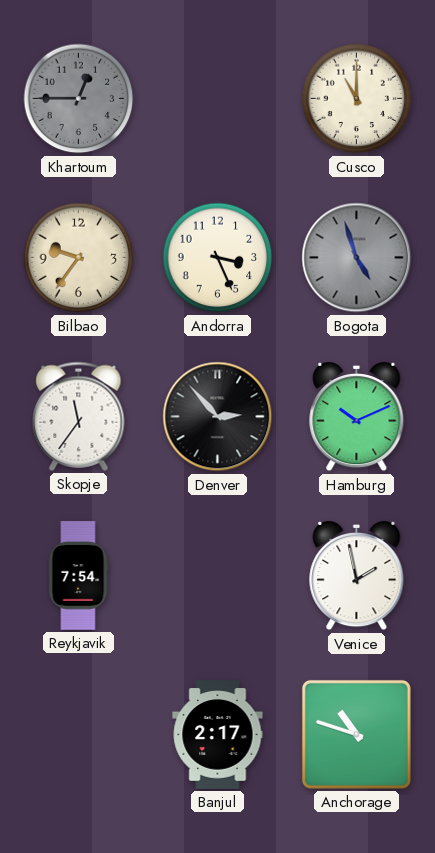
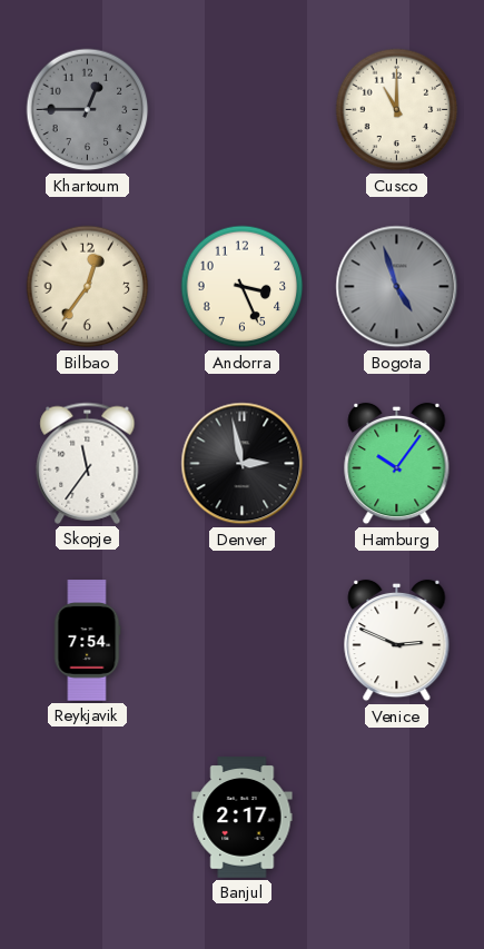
Bilbao: 9:36 -> 12:36
Denver: 2:53 -> 2:58
Hamburg: 10:11 -> 10:06
Venice: 1:58 -> 2:49
Anchorage: 10:48 -> none
